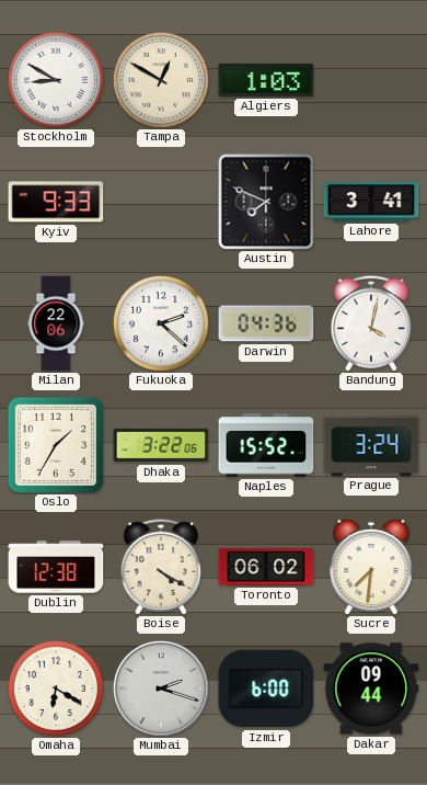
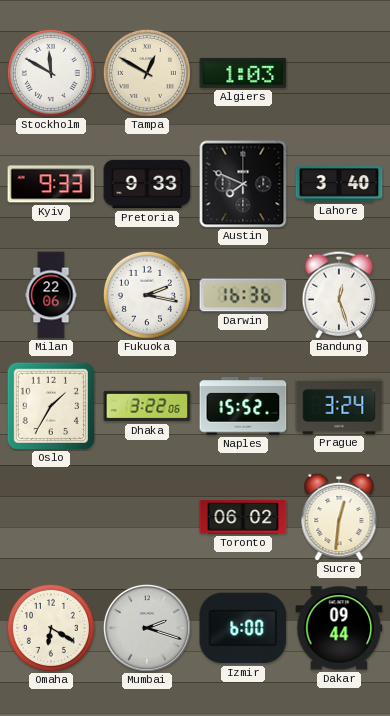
Stockholm: 8:50 -> 11:50
Pretoria: none -> 9:33
Lahore: 3:41 -> 3:40
Fukuoka: 2:22 -> 2:17
Darwin: 04:36 -> 16:36
Bandung: 4:02 -> 12:27
Dublin: 12:38 -> none
Boise: 4:20 -> none
Sucre: 7:31 -> 12:31
